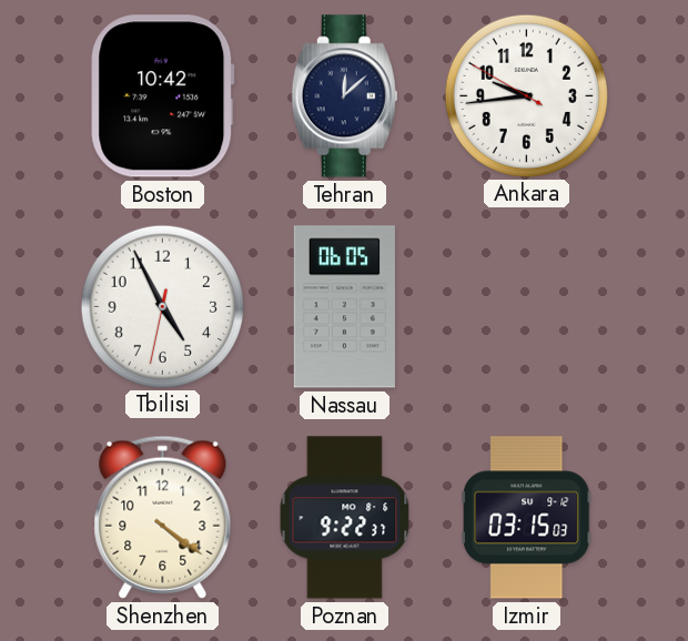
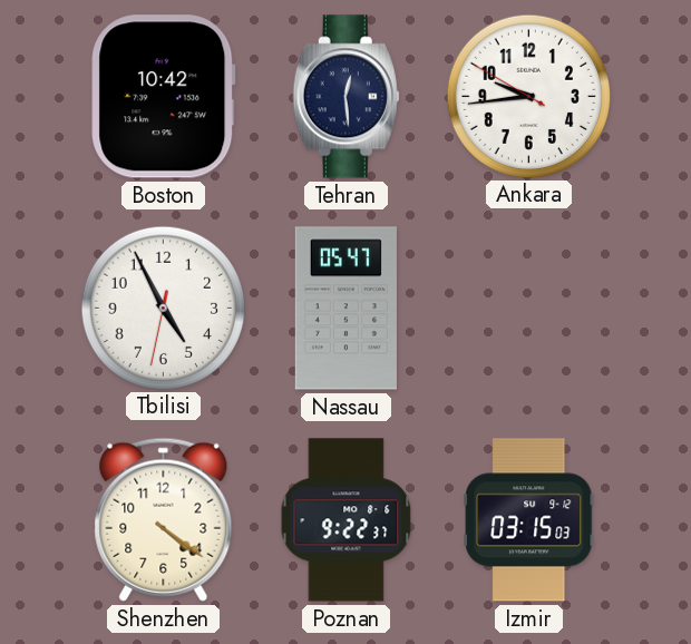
Tehran: 12:08 -> 12:29
Nassau: 06:05 -> 05:47
